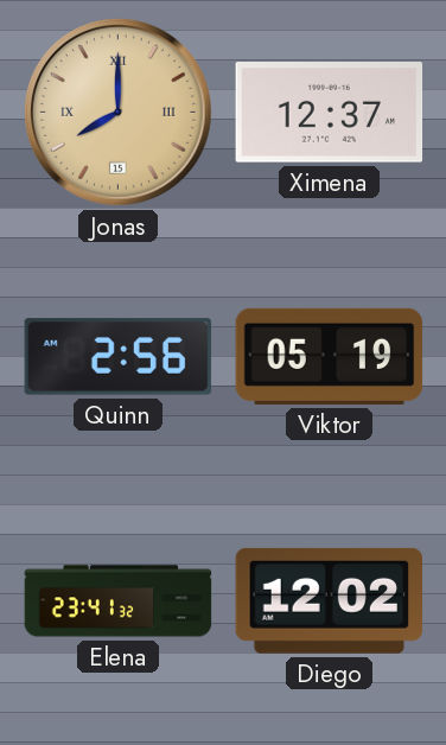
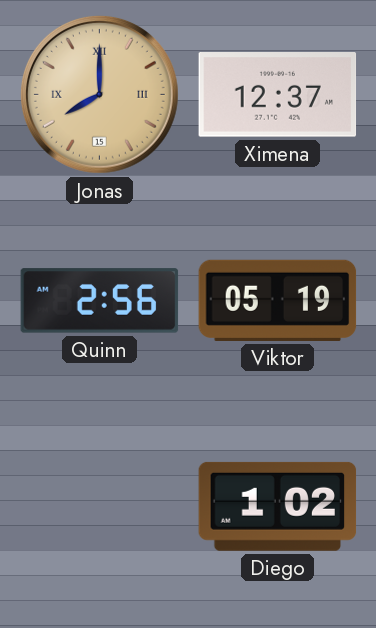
Elena: 23:41 -> none
Diego: 12:02 -> 1:02
